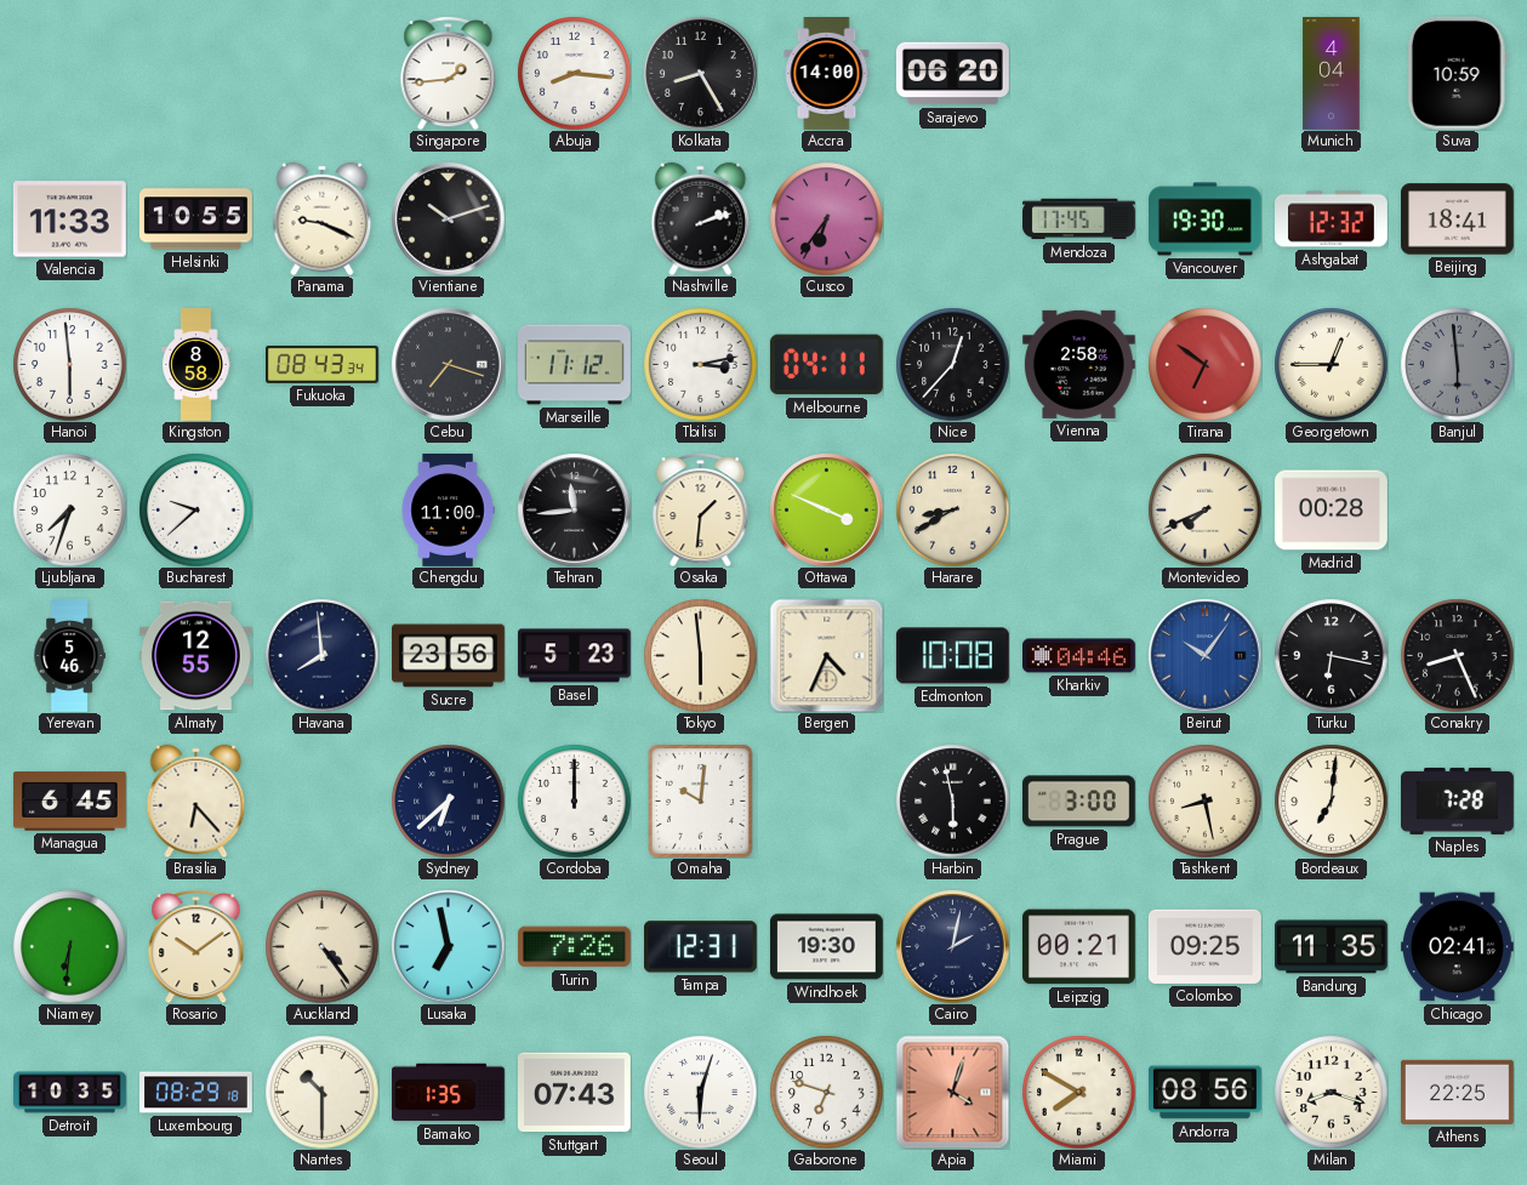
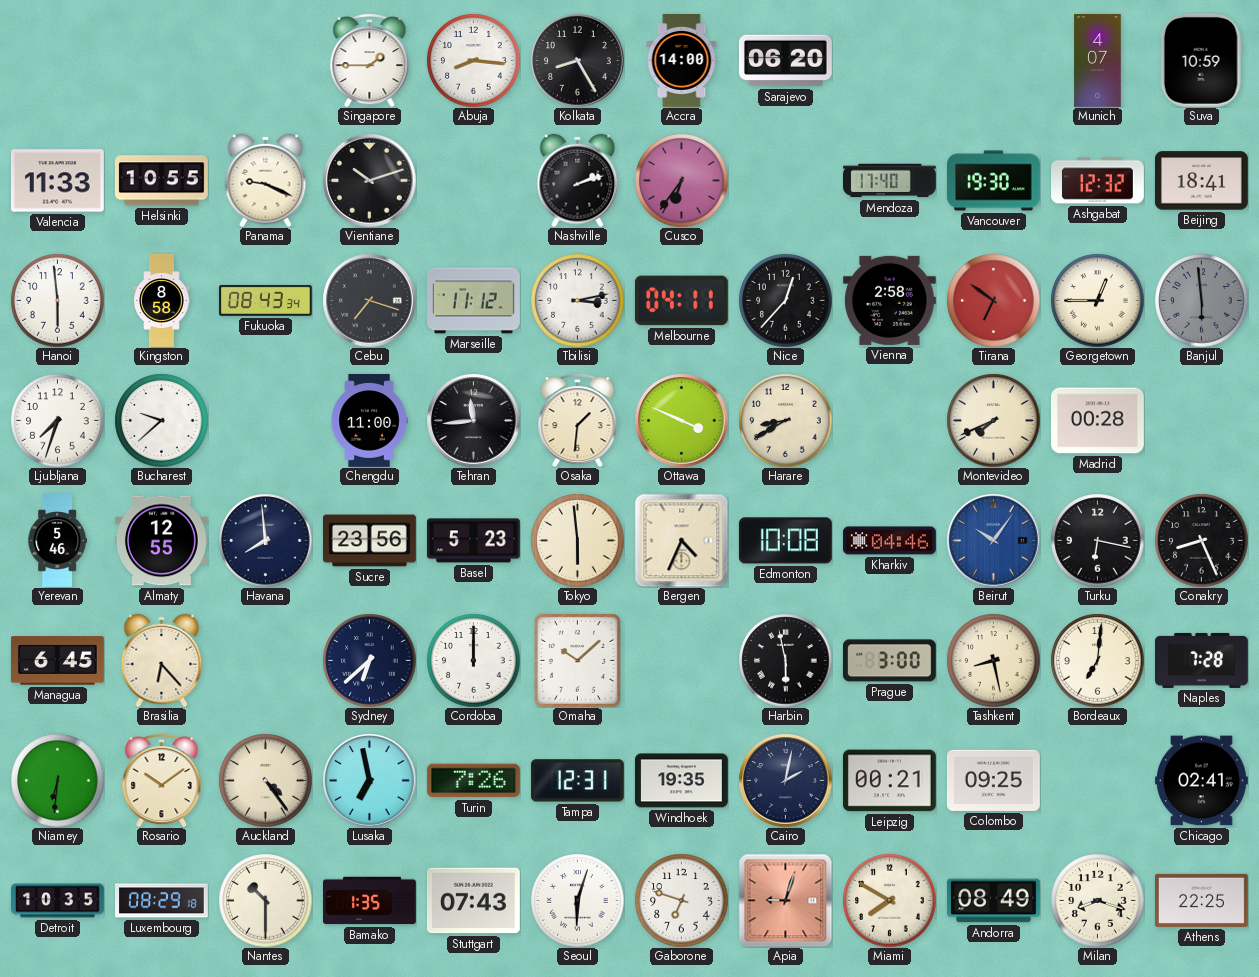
Singapore: 1:44 -> 1:45
Munich: 4:04 -> 4:07
Mendoza: 17:45 -> 17:40
Omaha: 10:01 -> 10:08
Windhoek: 19:30 -> 19:35
Bandung: 11:35 -> none
Apia: 4:03 -> 9:03
Andorra: 08:56 -> 08:49
